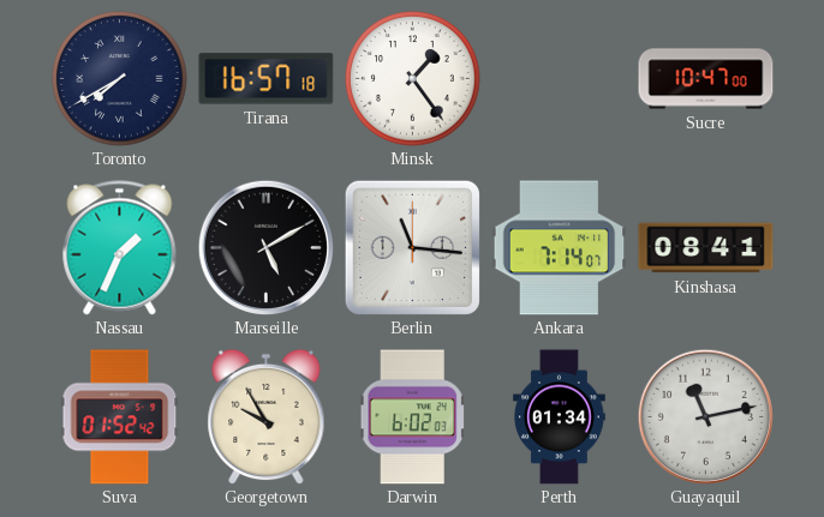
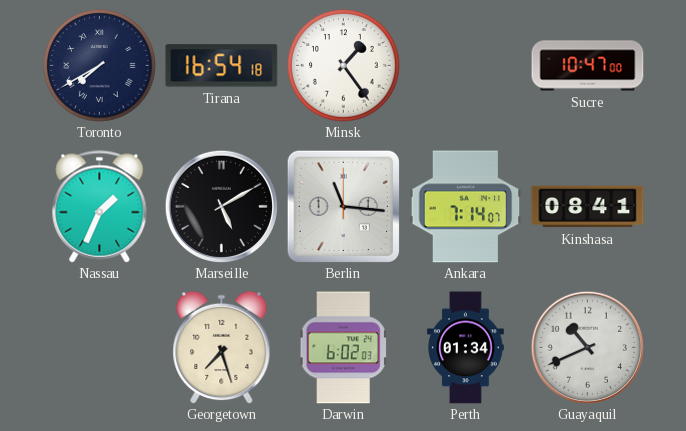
Tirana: 16:57 -> 16:54
Suva: 01:52 -> none
Georgetown: 9:55 -> 7:27
Guayaquil: 11:13 -> 10:41
